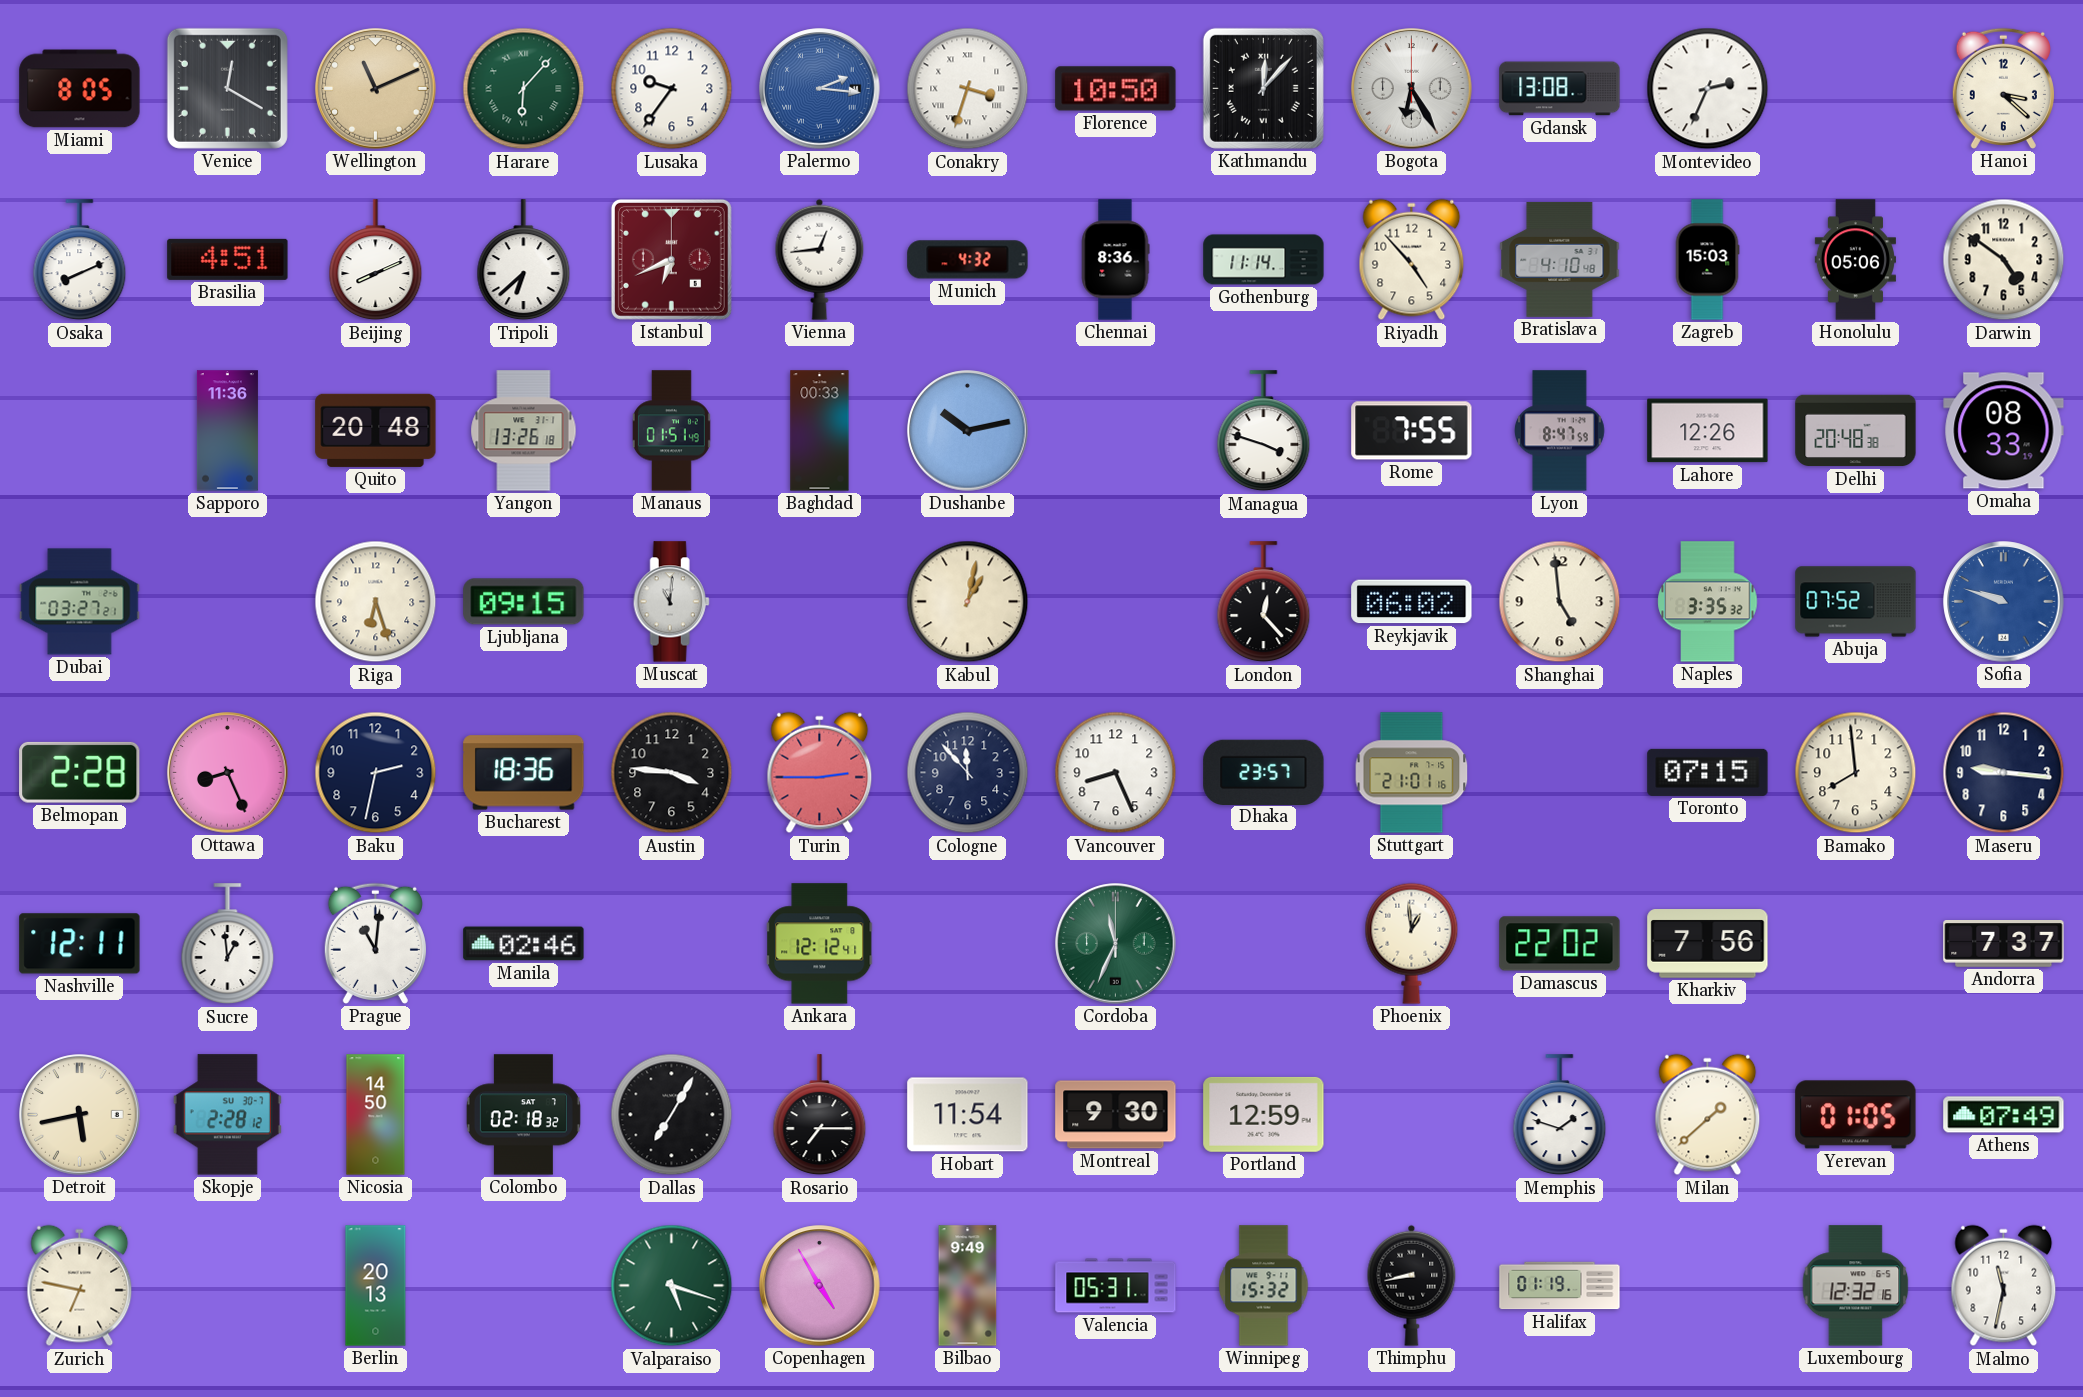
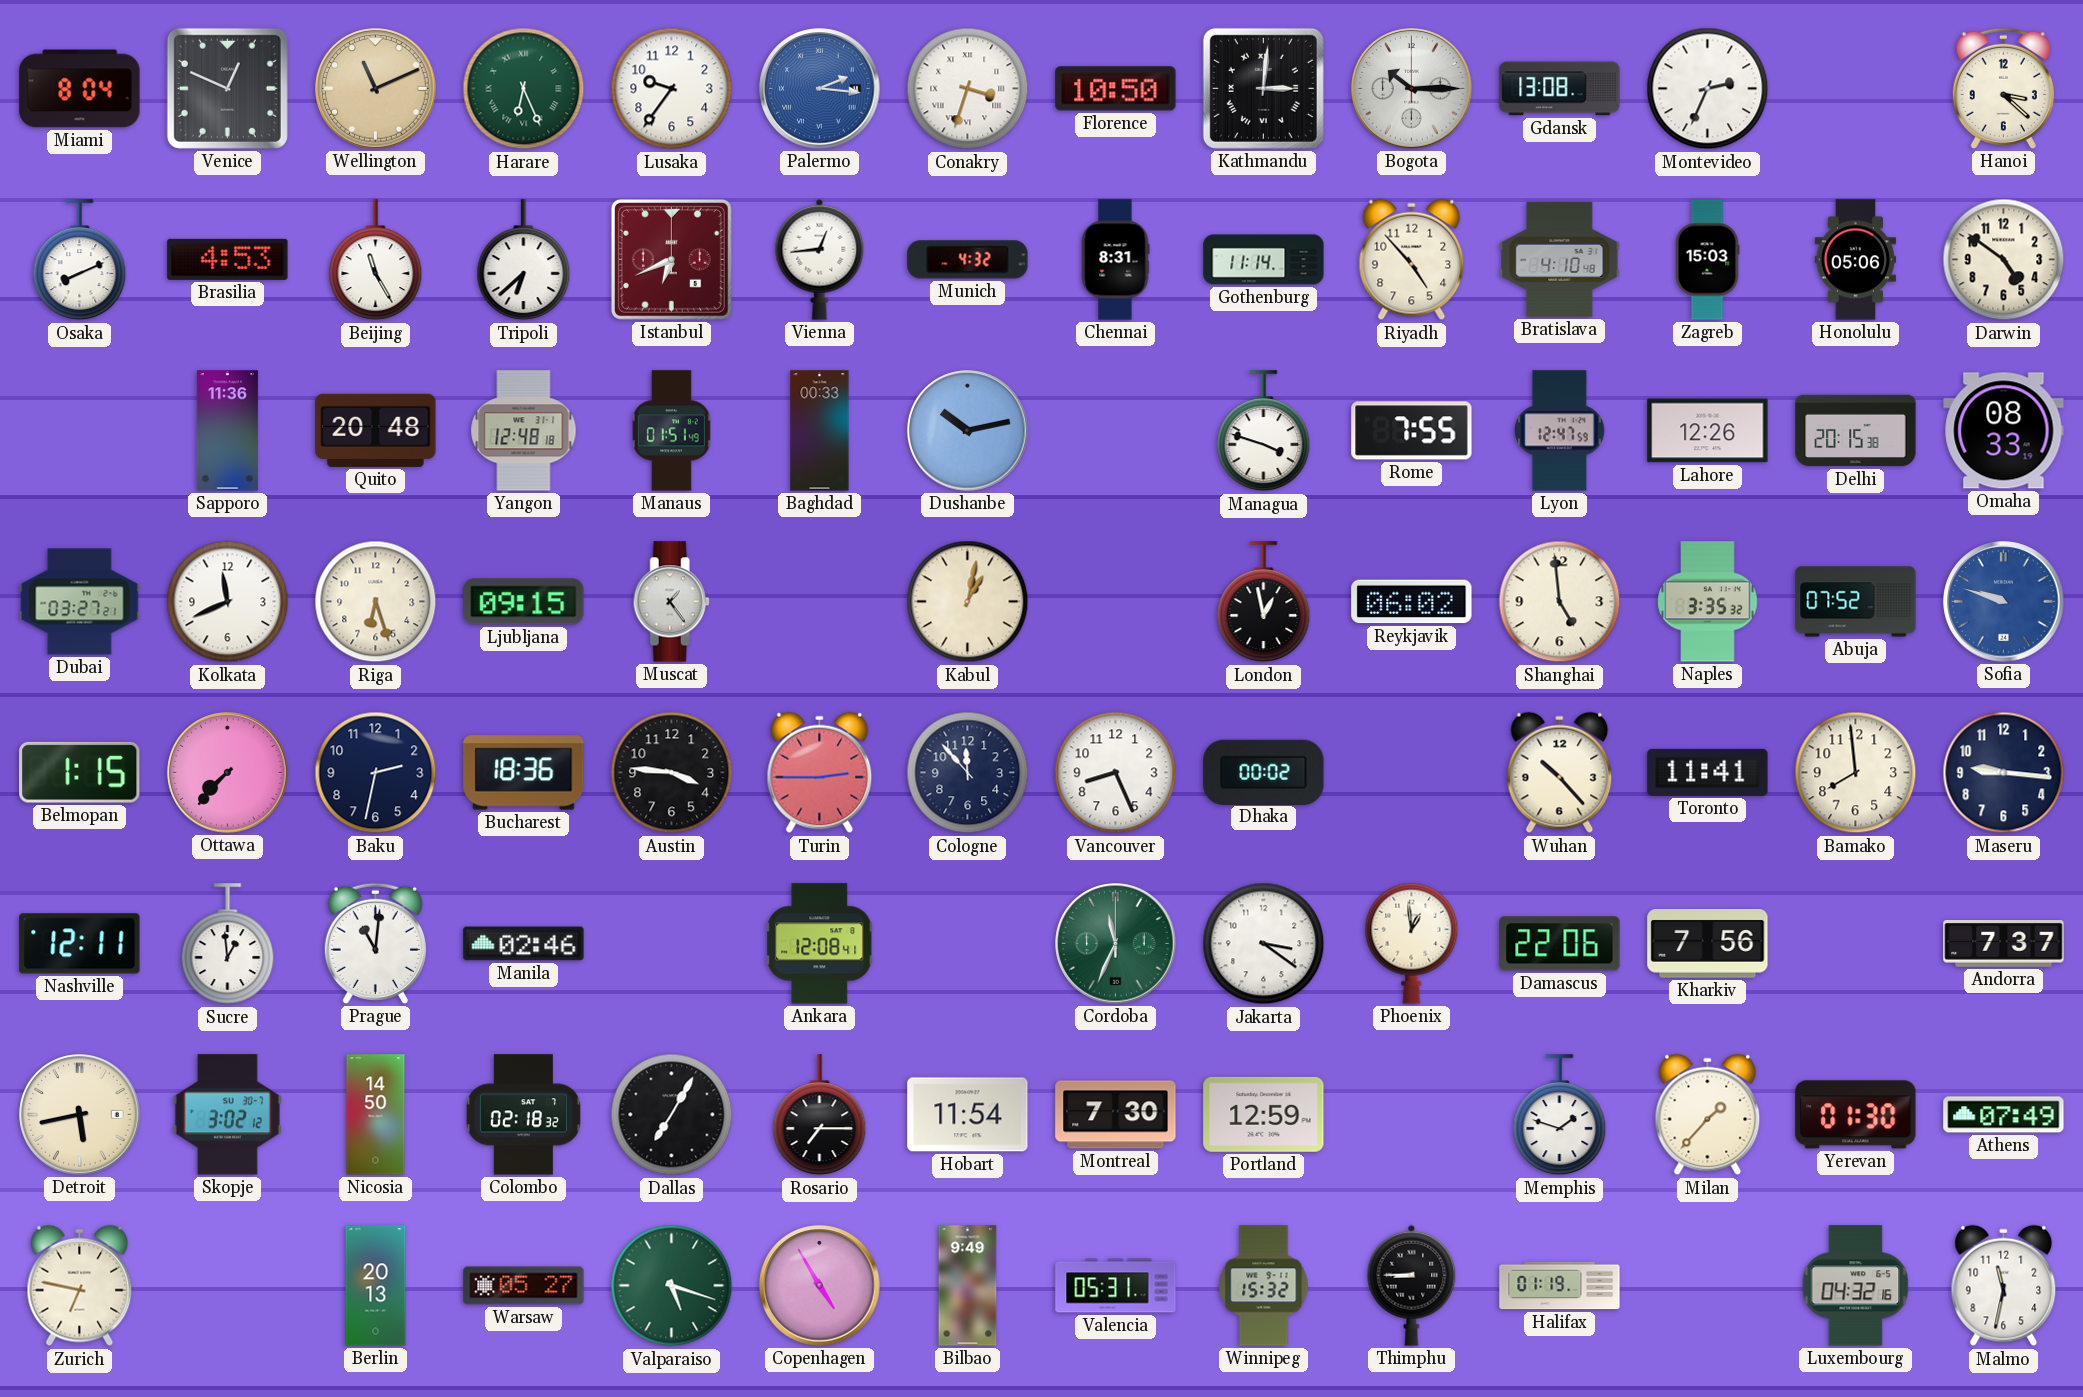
Miami: 8:05 -> 8:04
Venice: 12:20 -> 12:49
Harare: 6:07 -> 6:26
Kathmandu: 12:07 -> 3:01
Bogota: 6:25 -> 10:15
Brasilia: 4:51 -> 4:53
Beijing: 8:11 -> 11:25
Chennai: 8:36 -> 8:31
Yangon: 13:26 -> 12:48
Lyon: 8:47 -> 12:47
Delhi: 20:48 -> 20:15
Kolkata: none -> 11:41
Muscat: 11:01 -> 1:24
London: 12:23 -> 12:58
Belmopan: 2:28 -> 1:15
Ottawa: 8:26 -> 7:37
Dhaka: 23:57 -> 00:02
Stuttgart: 21:01 -> none
Wuhan: none -> 10:23
Toronto: 07:15 -> 11:41
Ankara: 12:12 -> 12:08
Jakarta: none -> 3:21
Damascus: 22:02 -> 22:06
Skopje: 2:28 -> 3:02
Montreal: 9:30 -> 7:30
Milan: 1:38 -> 1:37
Yerevan: 01:05 -> 01:30
Warsaw: none -> 05:27
Thimphu: 8:43 -> 8:45
Luxembourg: 12:32 -> 04:32
